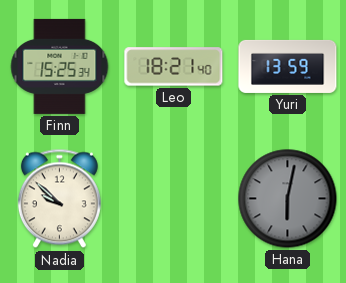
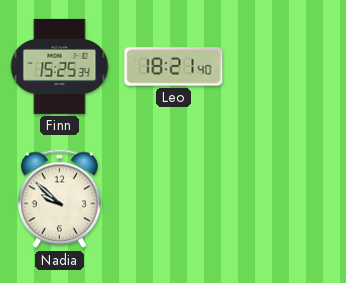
Yuri: 13:59 -> none
Hana: 6:02 -> none
